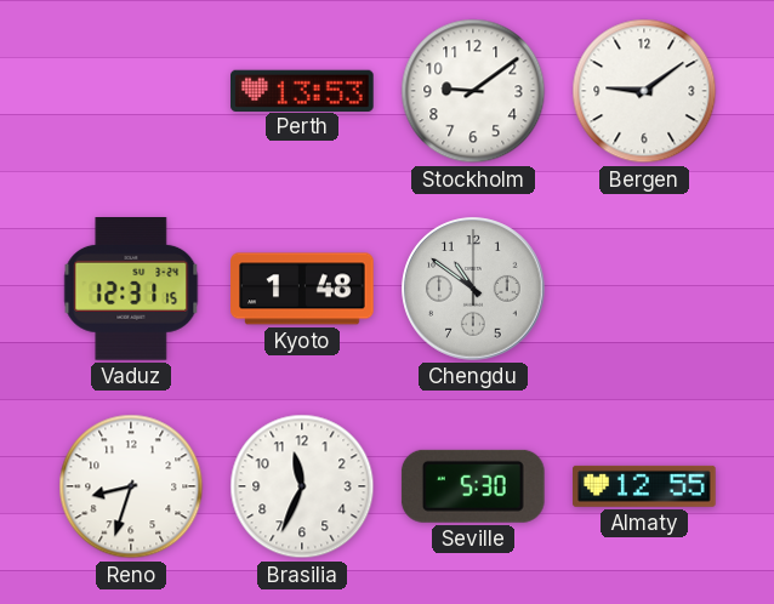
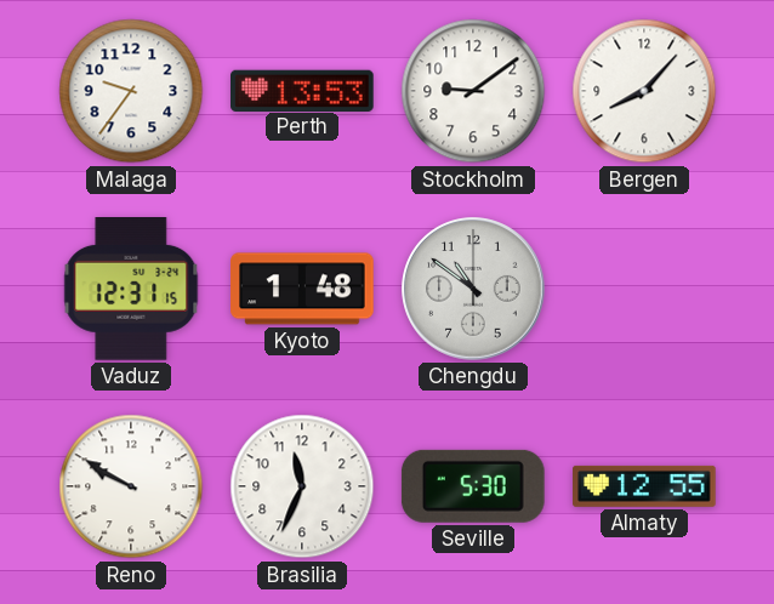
Malaga: none -> 9:36
Bergen: 9:09 -> 8:07
Reno: 8:33 -> 9:50
